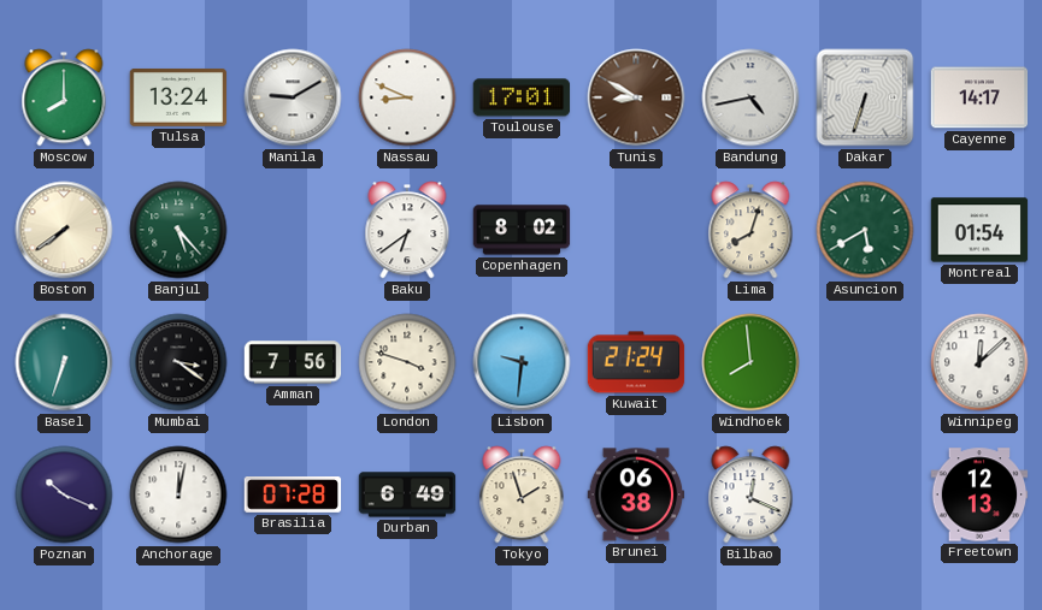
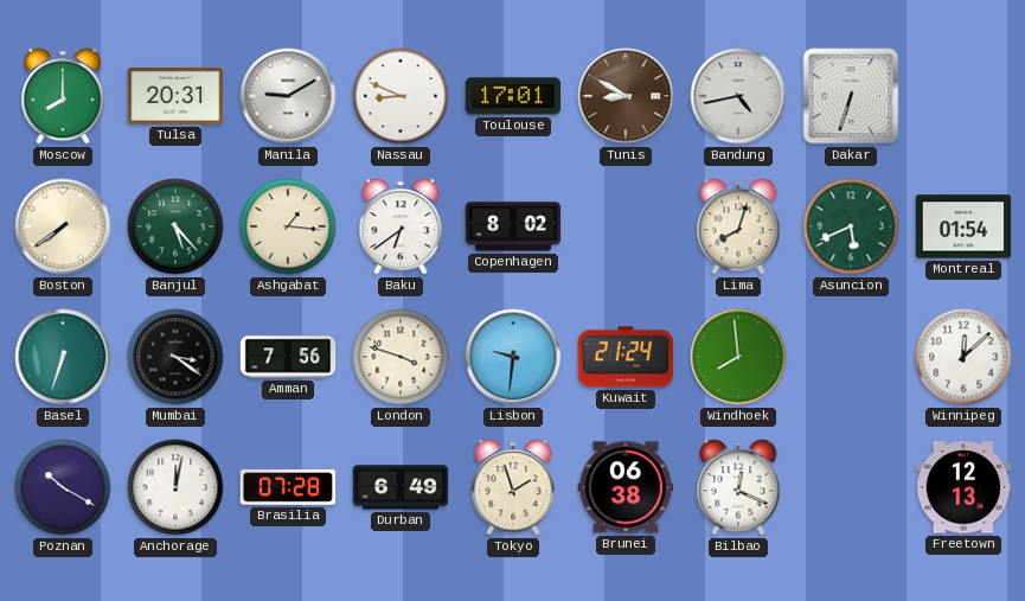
Tulsa: 13:24 -> 20:31
Cayenne: 14:17 -> none
Ashgabat: none -> 1:16
Asuncion: 5:40 -> 5:41
Poznan: 10:19 -> 10:20
